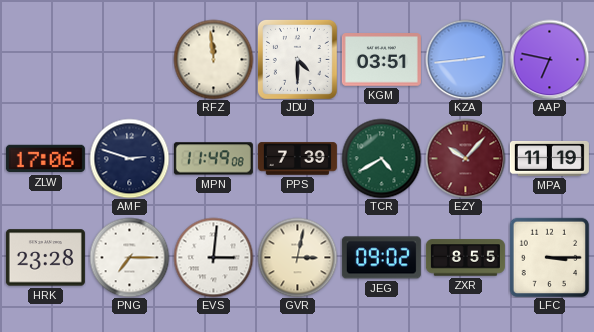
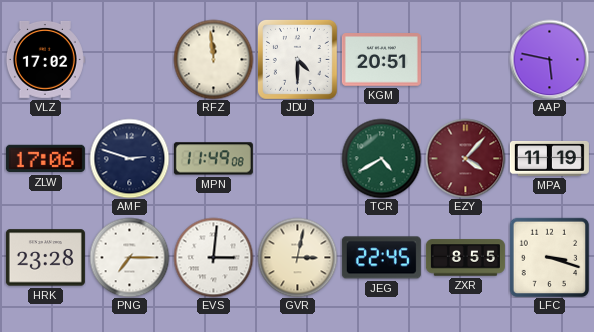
VLZ: none -> 17:02
KGM: 03:51 -> 20:51
KZA: 2:44 -> none
AAP: 6:47 -> 5:47
PPS: 7:39 -> none
EZY: 10:07 -> 4:07
JEG: 09:02 -> 22:45
LFC: 3:15 -> 3:18
